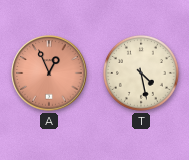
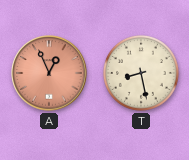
T: 4:28 -> 8:28
